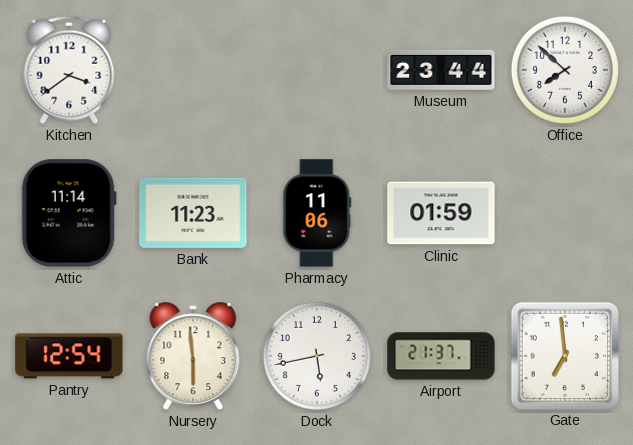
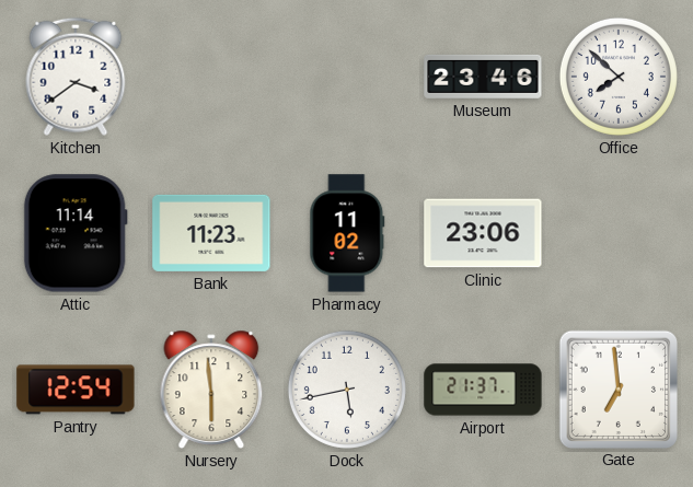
Museum: 23:44 -> 23:46
Pharmacy: 11:06 -> 11:02
Clinic: 01:59 -> 23:06
